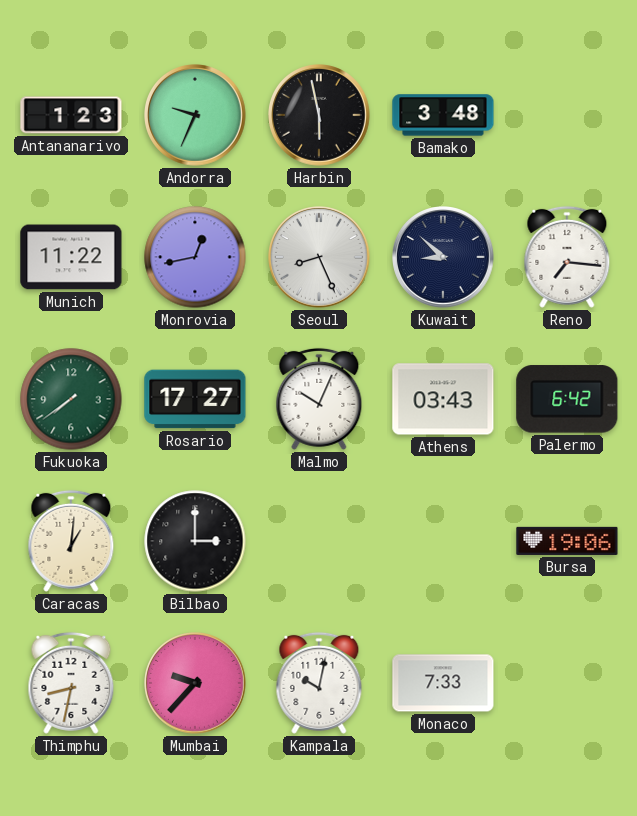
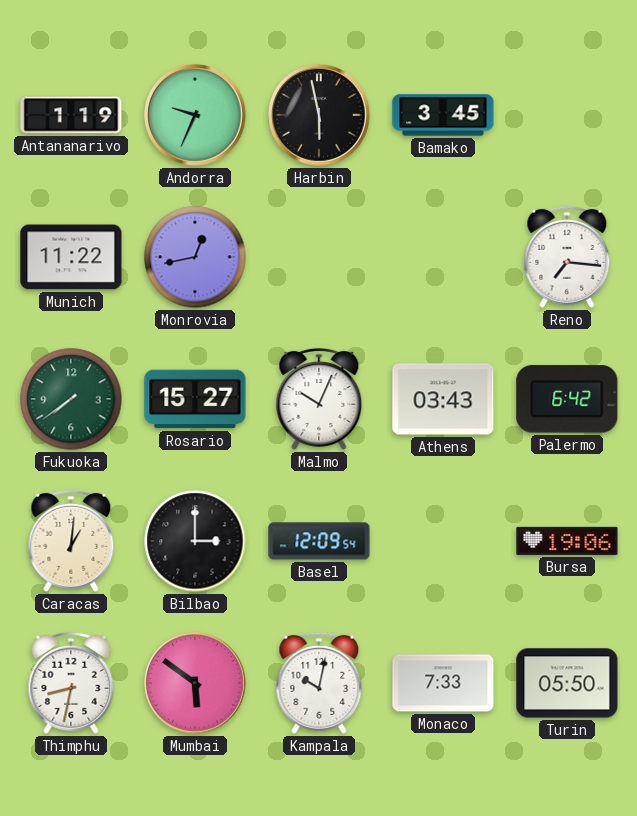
Antananarivo: 1:23 -> 1:19
Bamako: 3:48 -> 3:45
Seoul: 8:26 -> none
Kuwait: 8:52 -> none
Rosario: 17:27 -> 15:27
Basel: none -> 12:09
Mumbai: 9:37 -> 5:51
Turin: none -> 05:50
